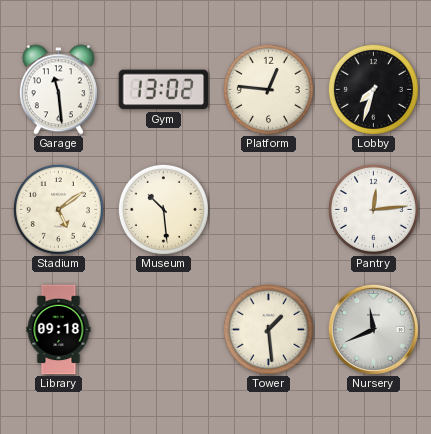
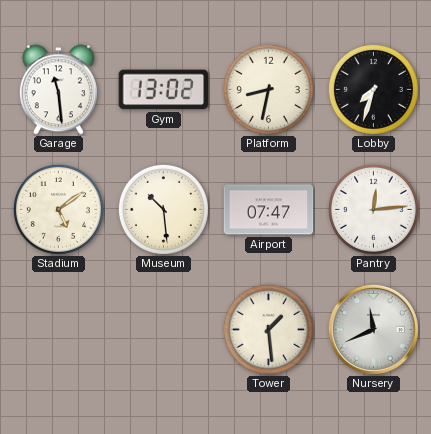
Platform: 12:46 -> 8:32
Airport: none -> 07:47
Library: 09:18 -> none
